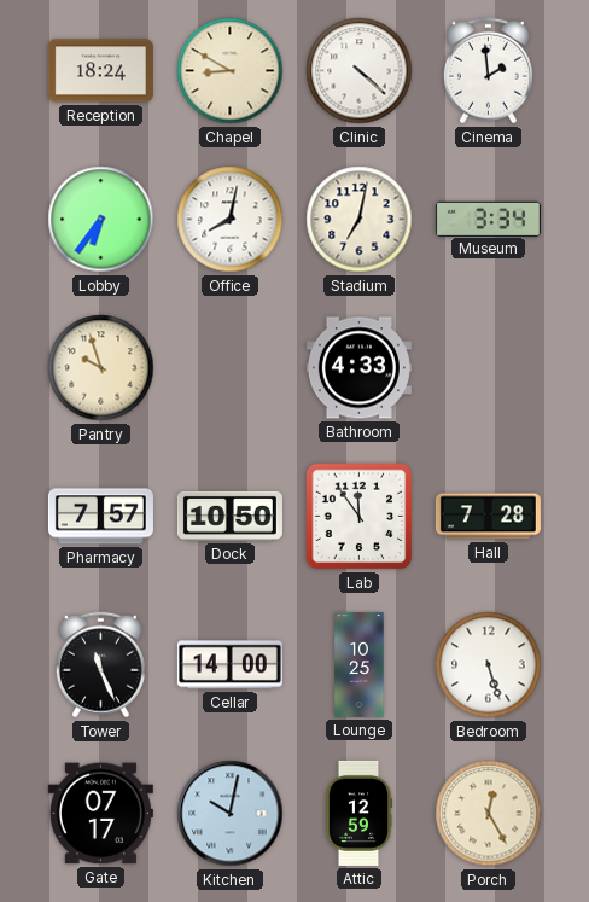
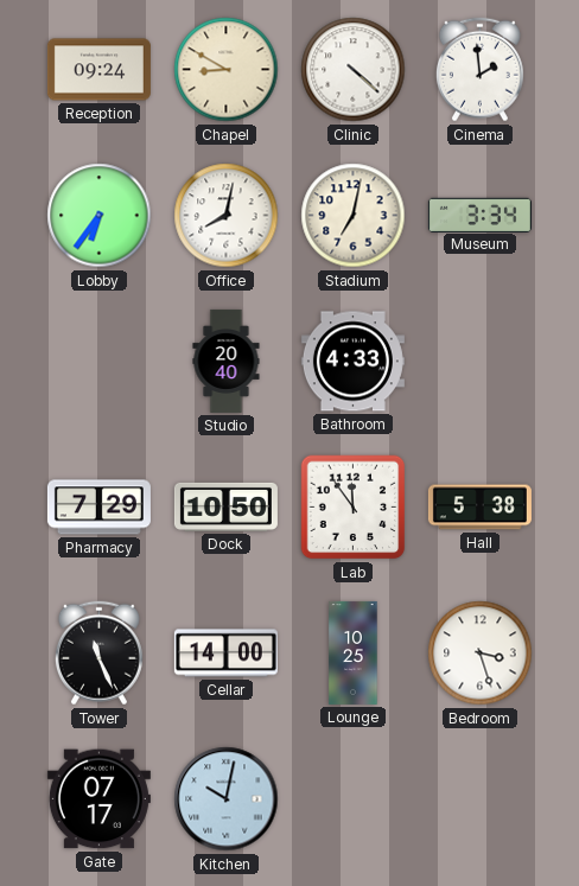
Reception: 18:24 -> 09:24
Pantry: 9:57 -> none
Studio: none -> 20:40
Pharmacy: 7:57 -> 7:29
Hall: 7:28 -> 5:38
Bedroom: 5:27 -> 3:27
Attic: 12:59 -> none
Porch: 12:25 -> none
